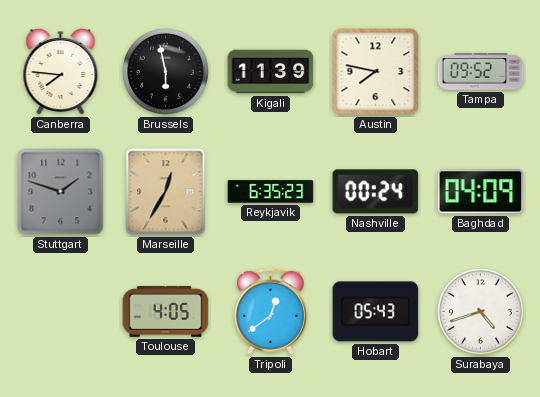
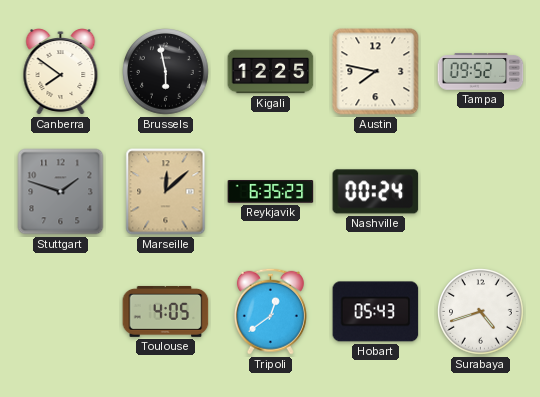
Canberra: 7:46 -> 7:51
Kigali: 11:39 -> 12:25
Marseille: 12:35 -> 12:08
Baghdad: 04:09 -> none
